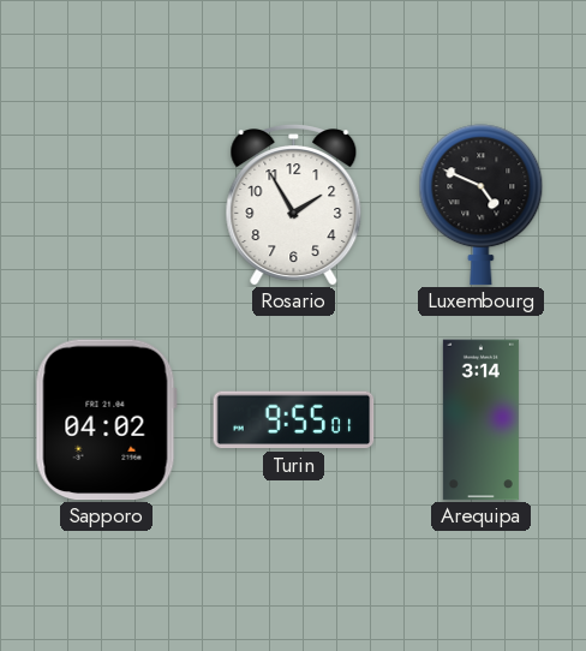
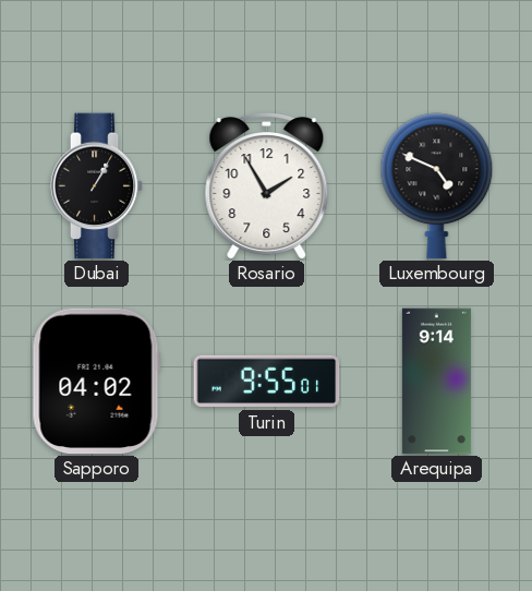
Dubai: none -> 1:05
Arequipa: 3:14 -> 9:14
